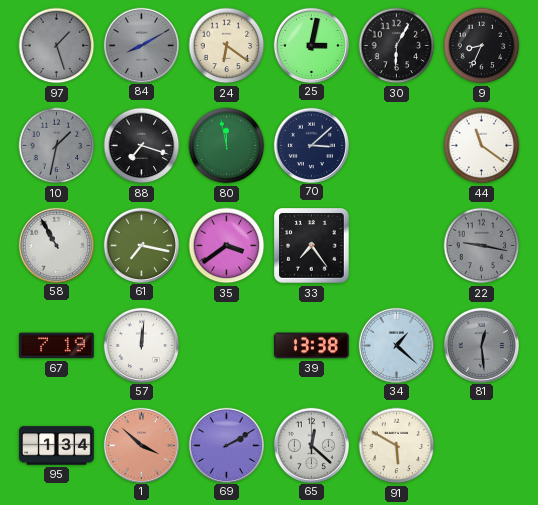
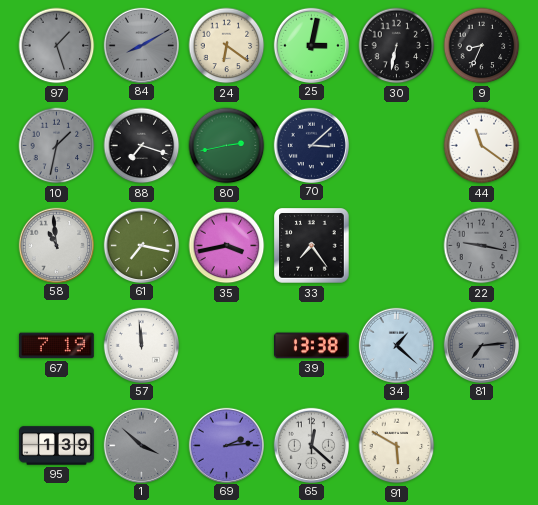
30: 6:05 -> 6:32
80: 11:58 -> 2:43
58: 10:55 -> 10:59
35: 3:39 -> 3:43
57: 12:01 -> 11:59
81: 12:29 -> 7:14
95: 1:34 -> 1:39
1 dial: salmon -> grey
69: 2:10 -> 2:14
